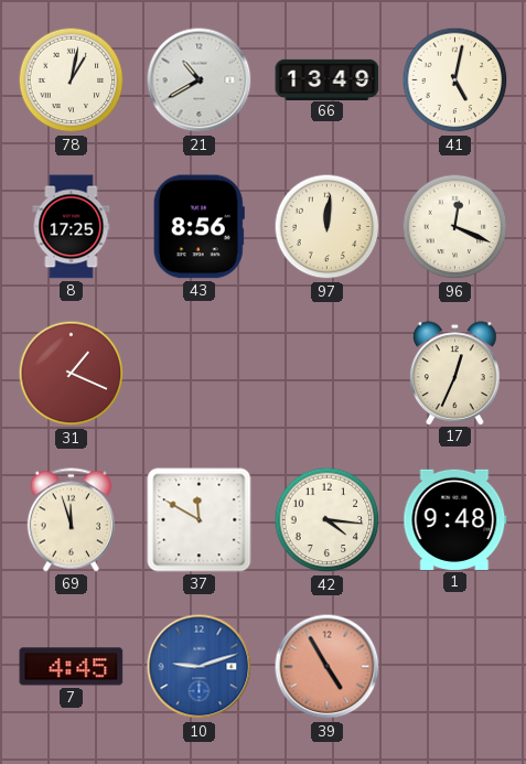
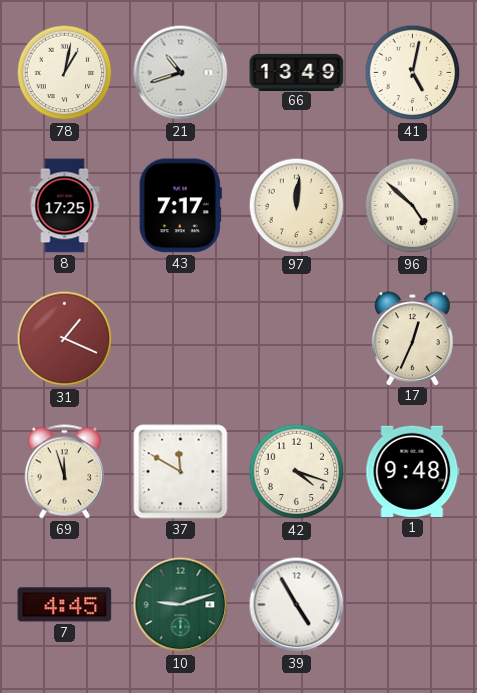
21: 10:40 -> 10:42
43: 8:56 -> 7:17
96: 12:19 -> 4:52
42: 4:16 -> 4:18
10 dial: blue -> green
39 dial: salmon -> white
